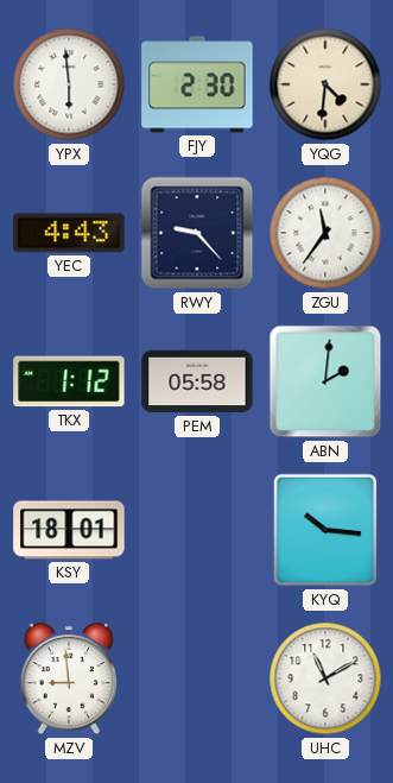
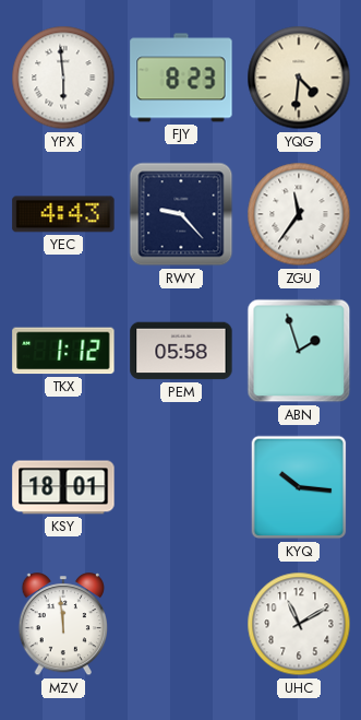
FJY: 2:30 -> 8:23
ABN: 2:01 -> 1:57
MZV: 8:59 -> 11:59
